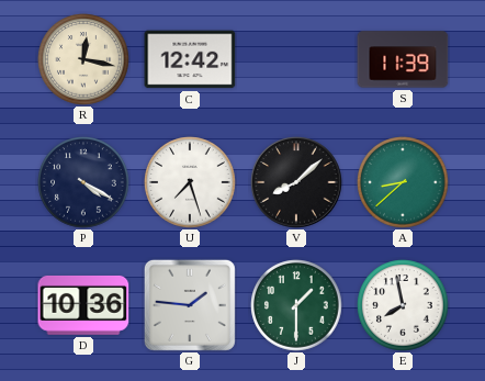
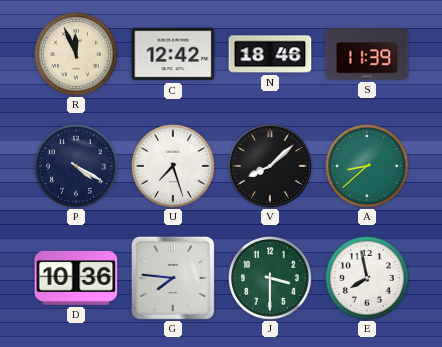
R: 12:17 -> 11:56
N: none -> 18:46
G: 1:46 -> 7:46
J: 1:30 -> 3:30
